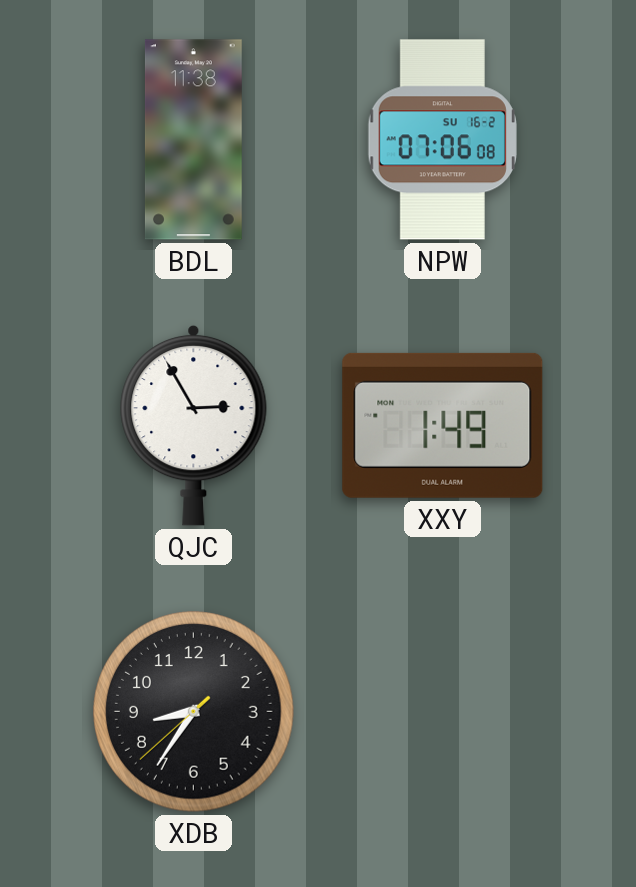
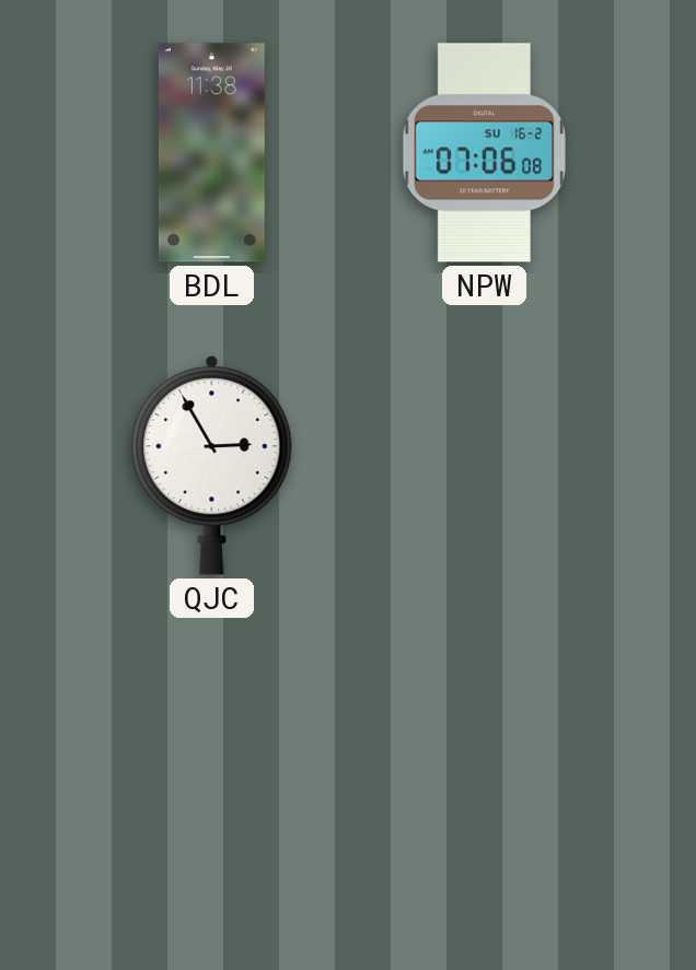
XXY: 1:49 -> none
XDB: 8:35 -> none
